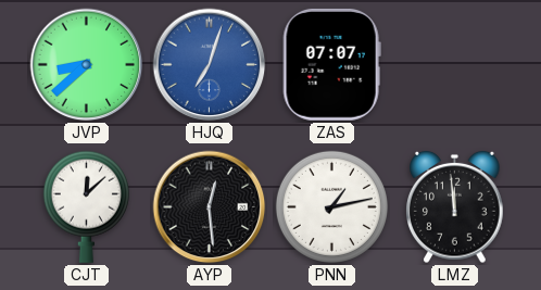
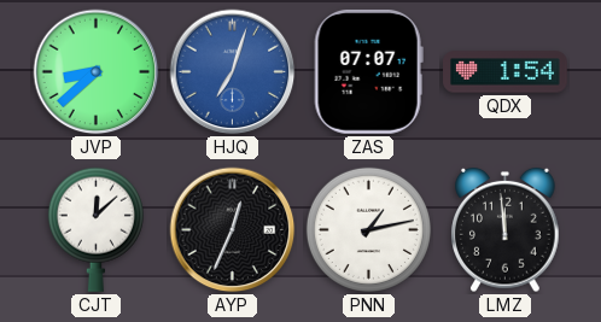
QDX: none -> 1:54
AYP: 12:29 -> 12:34
